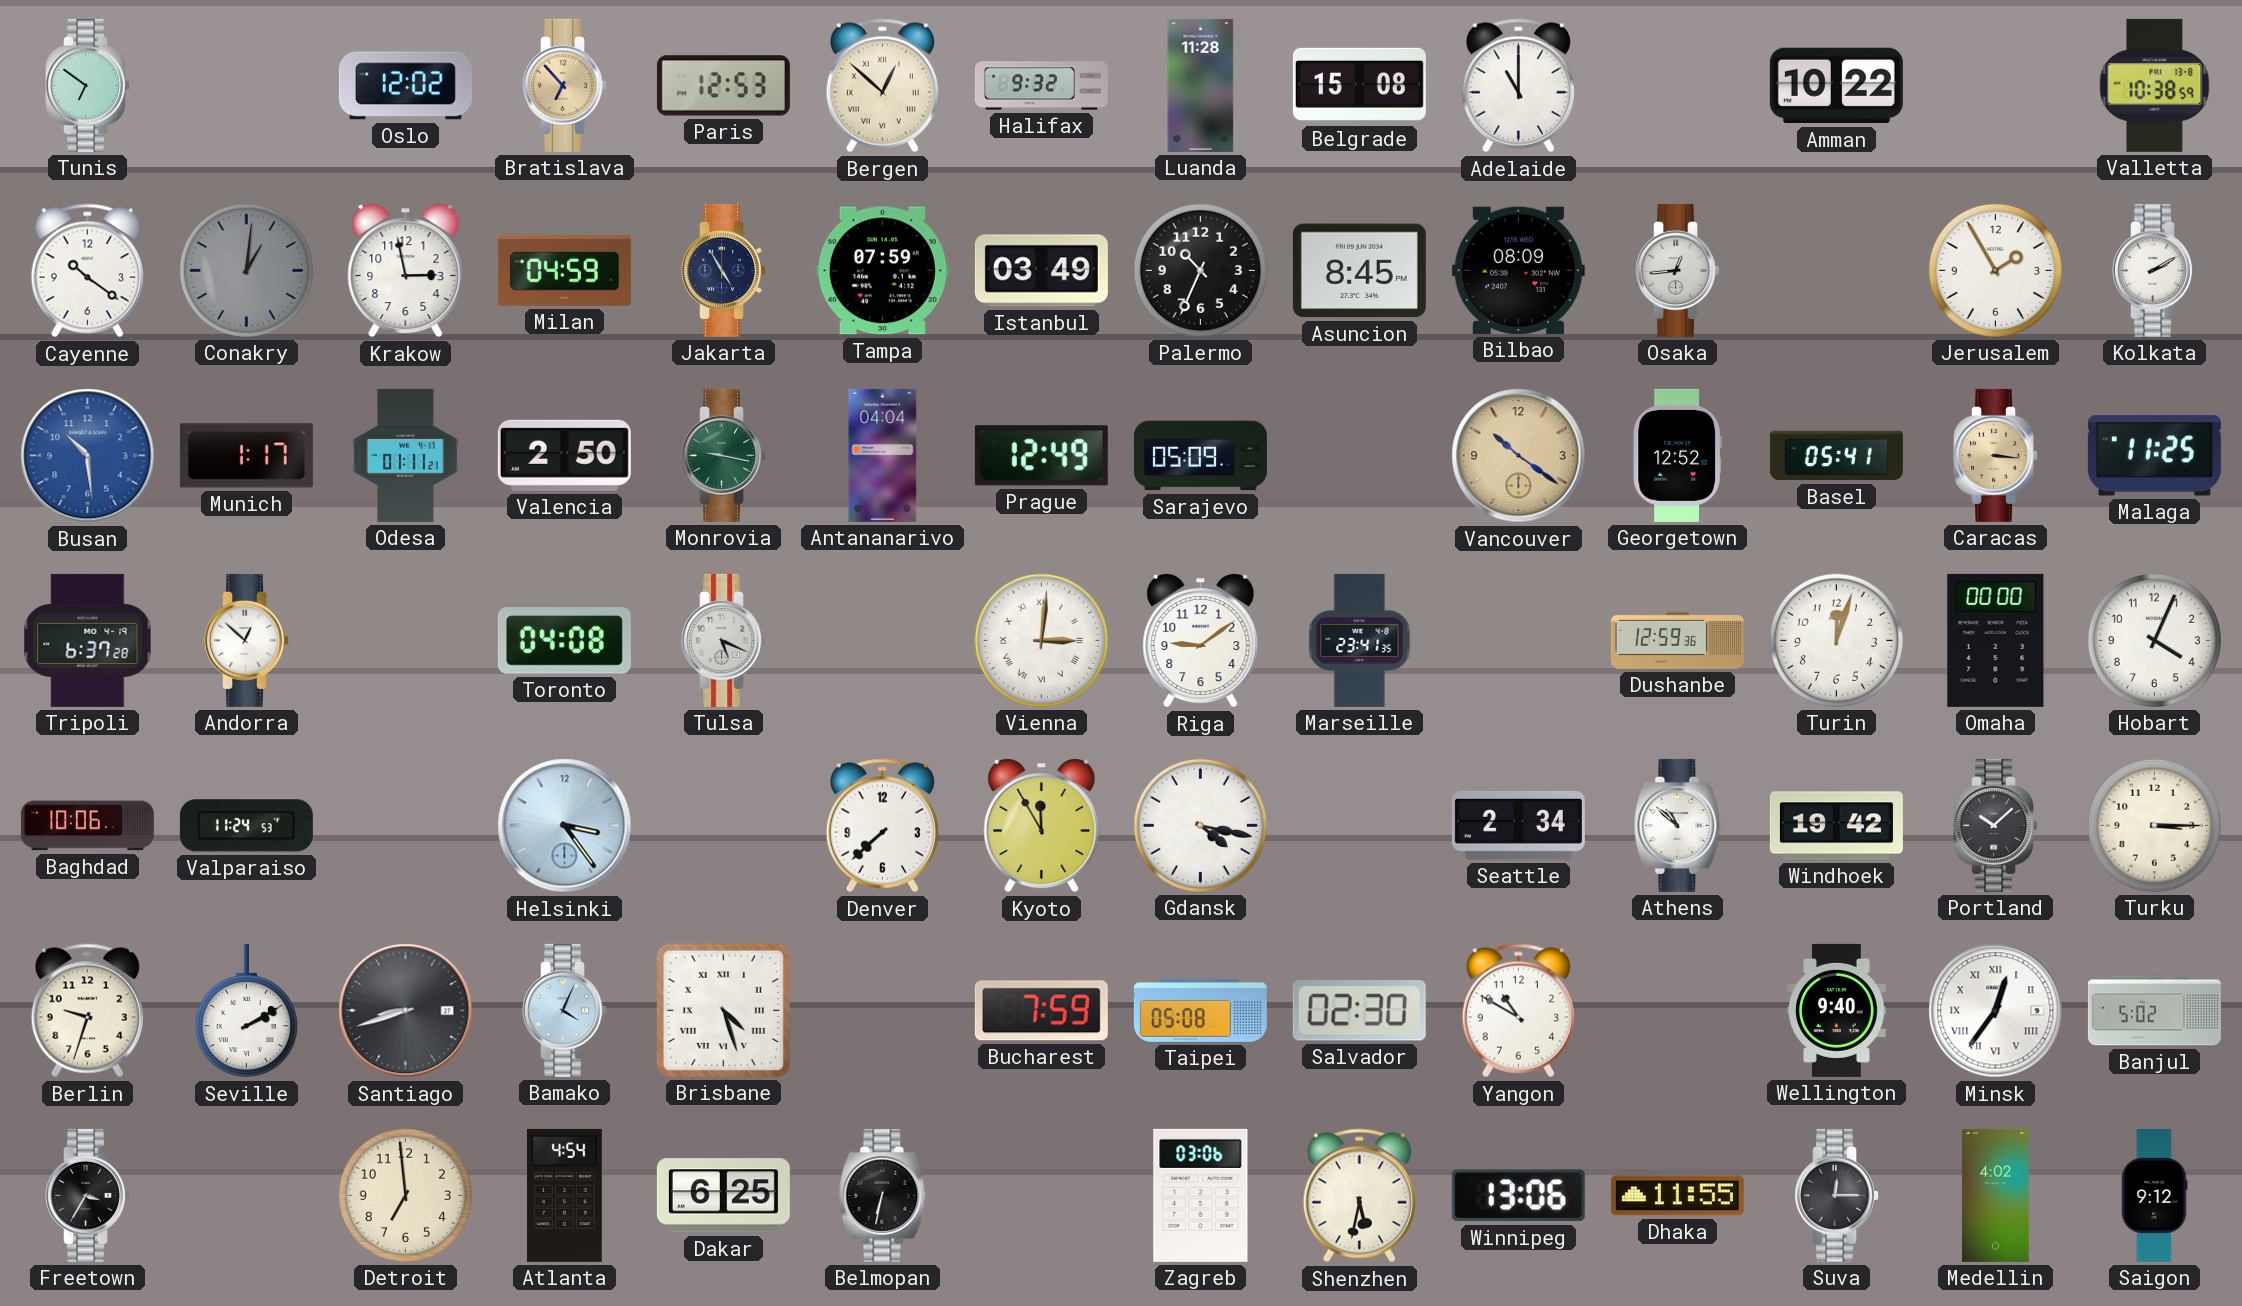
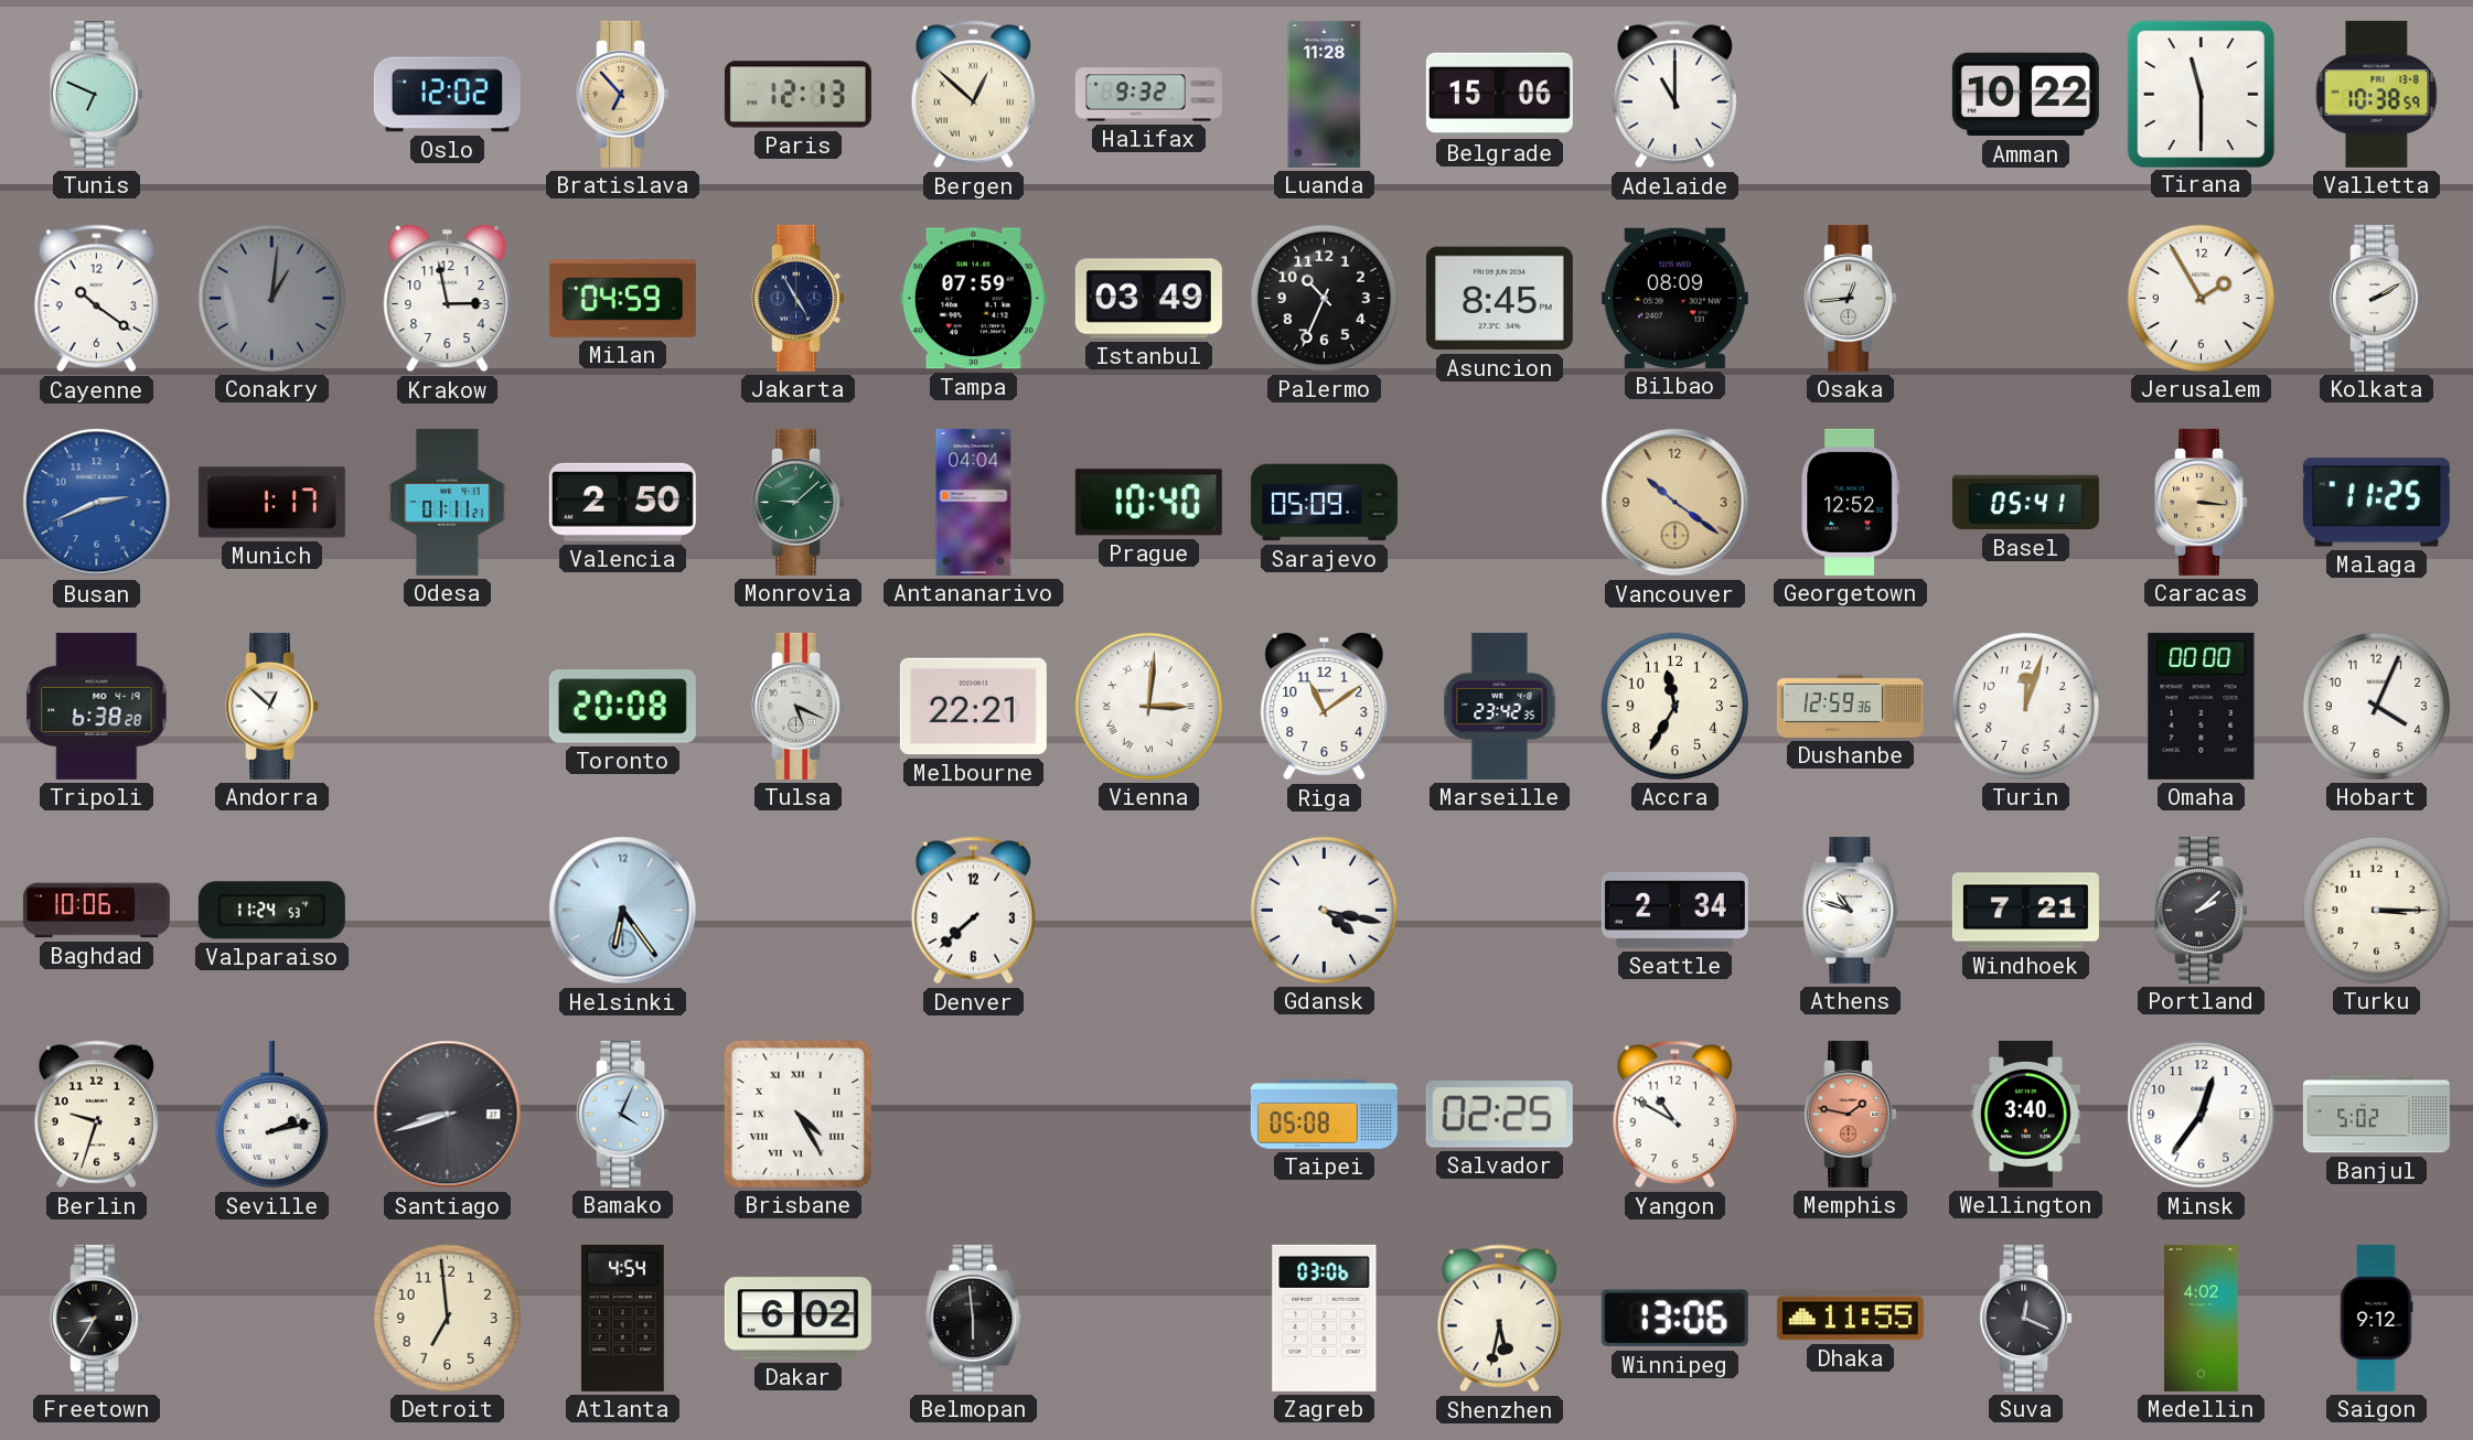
Tunis: 6:51 -> 6:49
Paris: 12:53 -> 12:13
Belgrade: 15:08 -> 15:06
Tirana: none -> 11:30
Busan: 10:29 -> 2:41
Monrovia: 9:17 -> 9:08
Prague: 12:49 -> 10:40
Tripoli: 6:37 -> 6:38
Toronto: 04:08 -> 20:08
Melbourne: none -> 22:21
Riga: 9:09 -> 11:09
Marseille: 23:41 -> 23:42
Accra: none -> 11:35
Helsinki: 3:24 -> 6:24
Kyoto: 11:55 -> none
Athens: 10:52 -> 10:48
Windhoek: 19:42 -> 7:21
Portland: 10:08 -> 2:08
Seville: 2:10 -> 2:13
Brisbane: 4:27 -> 4:25
Bucharest: 7:59 -> none
Salvador: 02:30 -> 02:25
Memphis: none -> 1:47
Wellington: 9:40 -> 3:40
Minsk numerals: Roman -> Arabic
Freetown: 3:35 -> 8:35
Dakar: 6:25 -> 6:02
Belmopan: 6:32 -> 5:59
Suva: 12:15 -> 12:19
